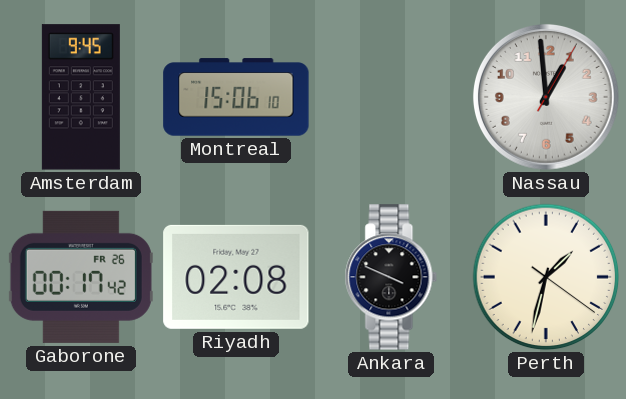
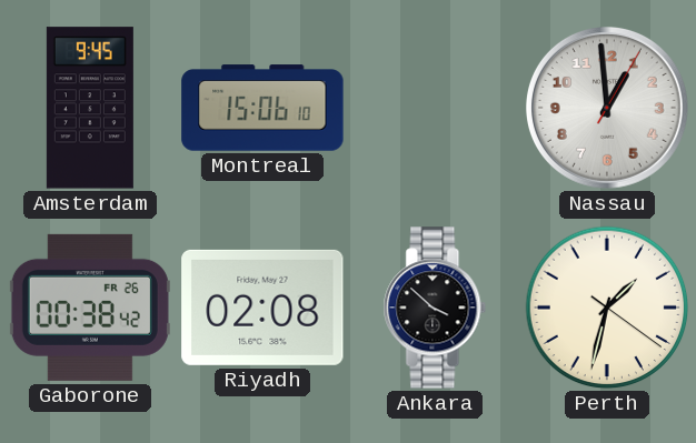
Gaborone: 00:17 -> 00:38
Ankara: 3:49 -> 3:52
